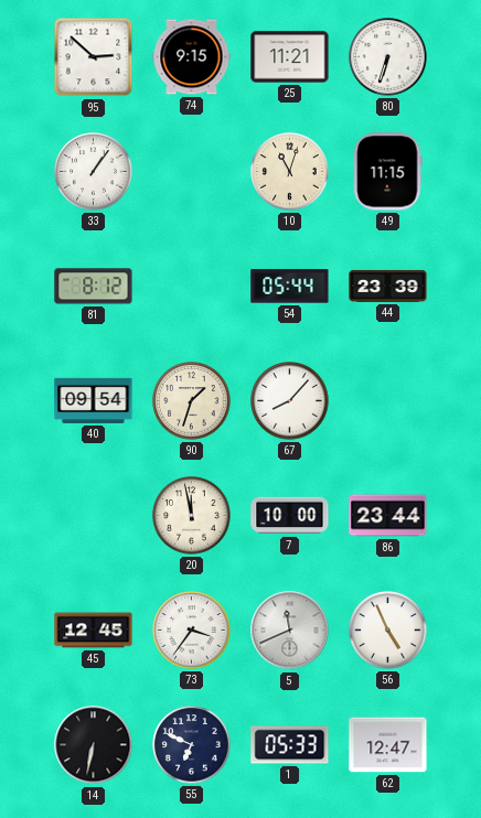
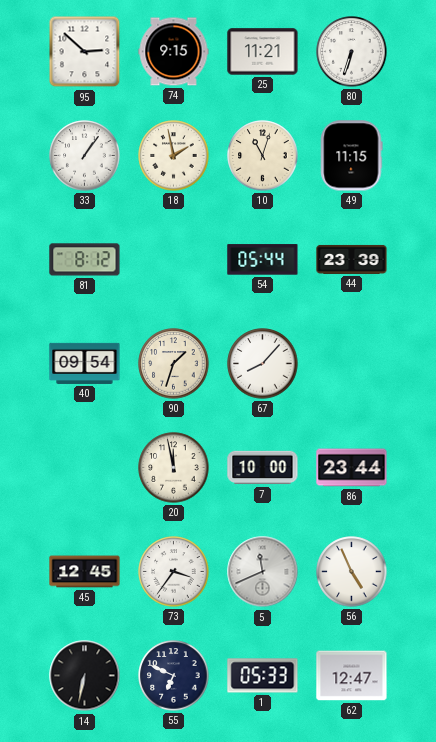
18: none -> 1:58
